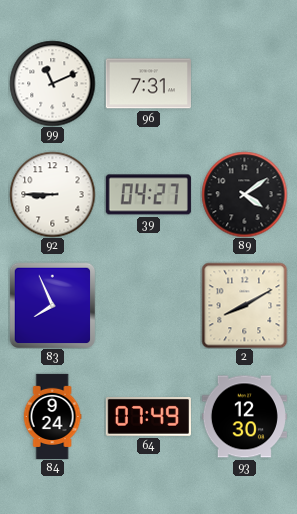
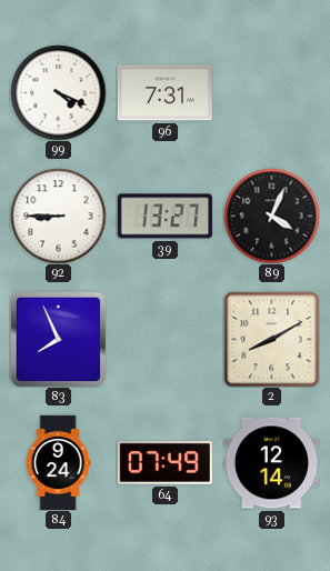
99: 11:11 -> 4:19
39: 04:27 -> 13:27
89: 4:09 -> 4:04
93: 12:30 -> 12:14
